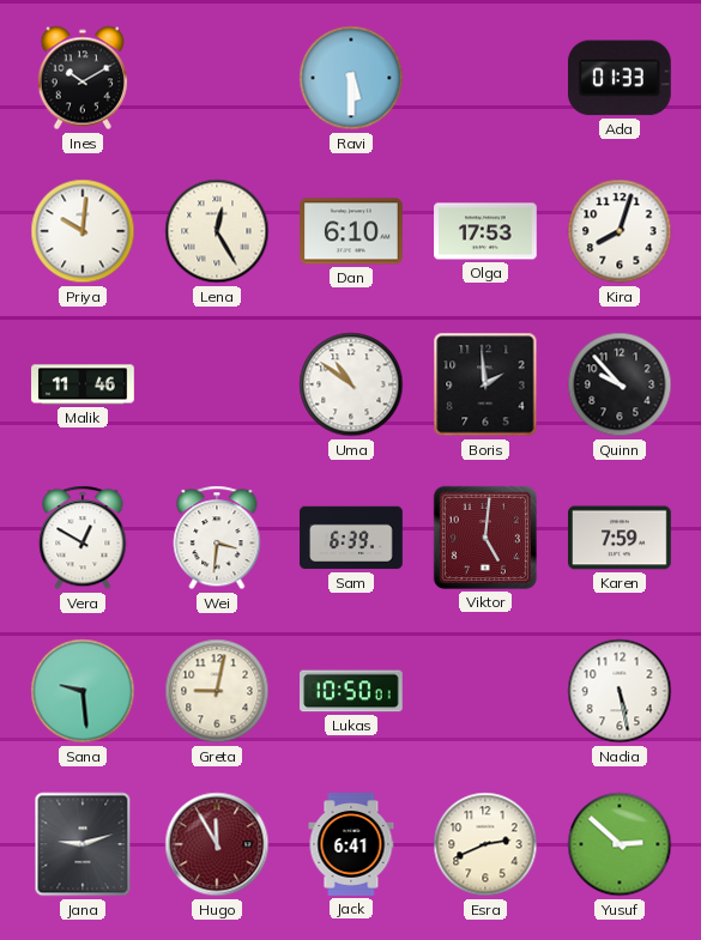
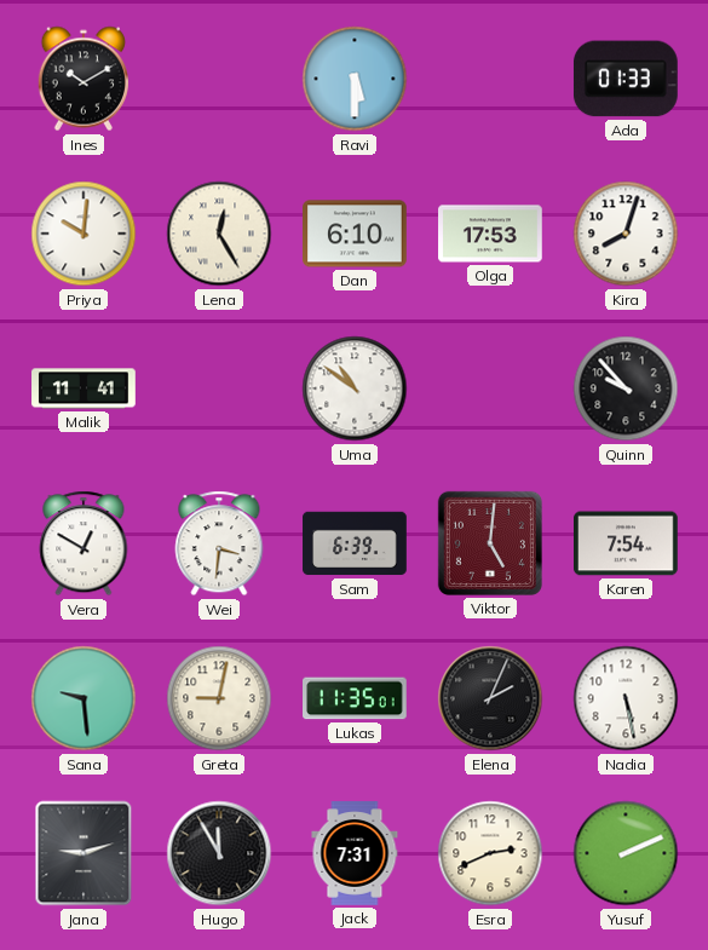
Malik: 11:46 -> 11:41
Boris: 1:59 -> none
Karen: 7:59 -> 7:54
Lukas: 10:50 -> 11:35
Elena: none -> 2:04
Hugo dial: burgundy -> black
Jack: 6:41 -> 7:31
Yusuf: 2:52 -> 2:11
